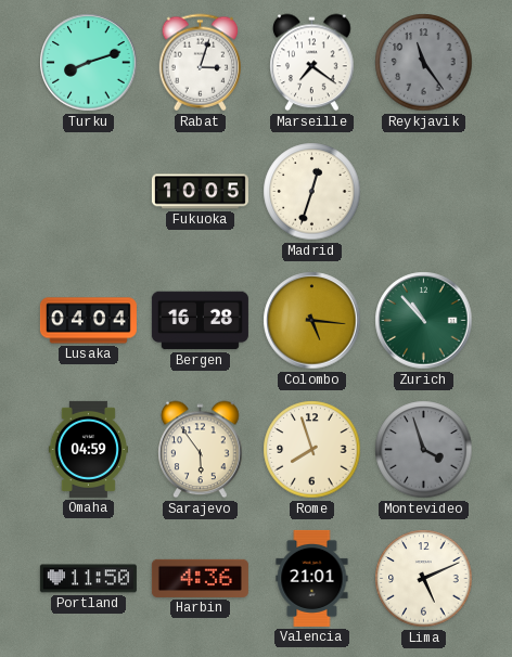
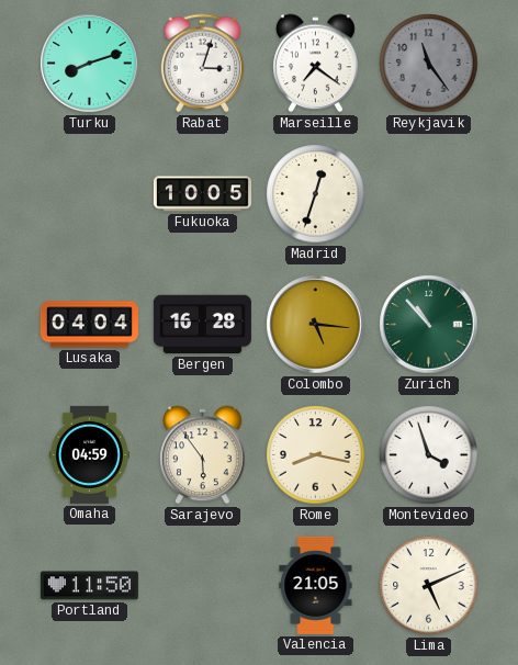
Rome: 7:57 -> 8:17
Montevideo dial: grey -> white
Harbin: 4:36 -> none
Valencia: 21:01 -> 21:05
